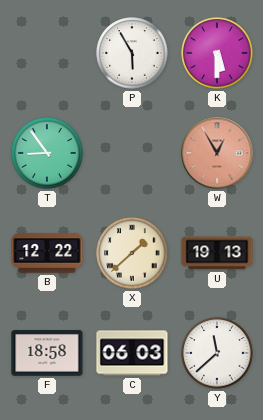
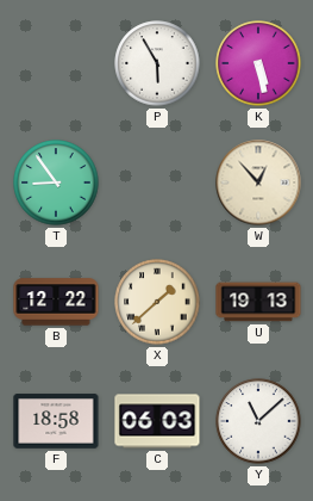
K: 5:30 -> 5:28
W: 12:55 -> 12:53
W dial: salmon -> cream
Y: 11:38 -> 11:08
